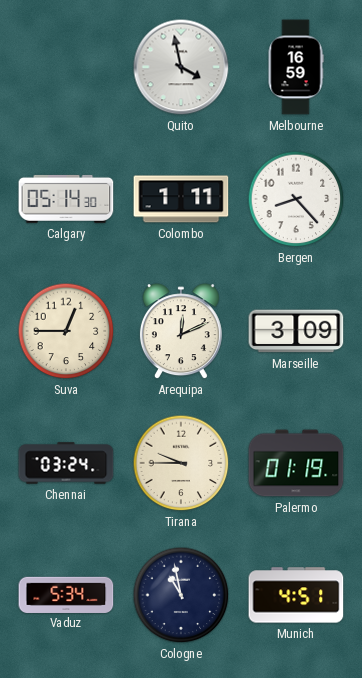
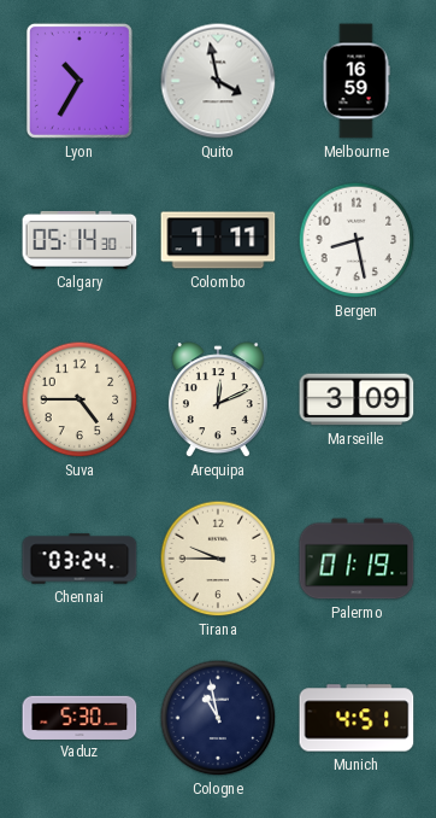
Lyon: none -> 10:35
Bergen: 8:23 -> 8:28
Suva: 12:45 -> 4:45
Vaduz: 5:34 -> 5:30
